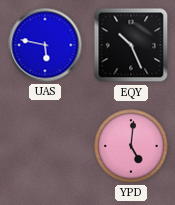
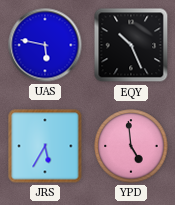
JRS: none -> 5:35
YPD: 5:01 -> 4:59
